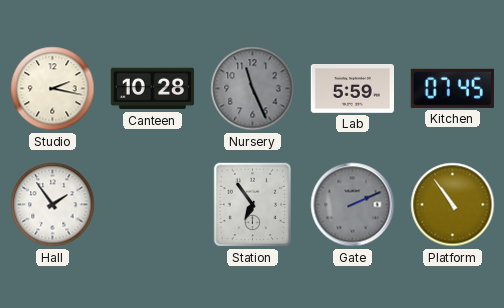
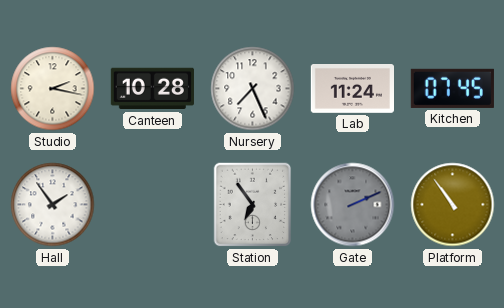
Nursery: 11:26 -> 7:26
Nursery dial: grey -> white
Lab: 5:59 -> 11:24
